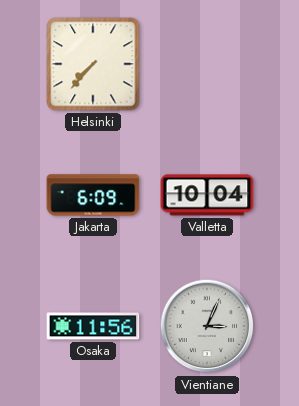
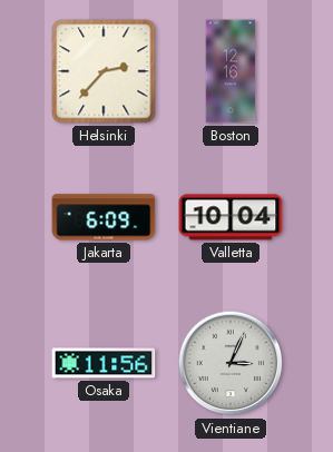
Helsinki: 7:37 -> 2:37
Boston: none -> 12:16
